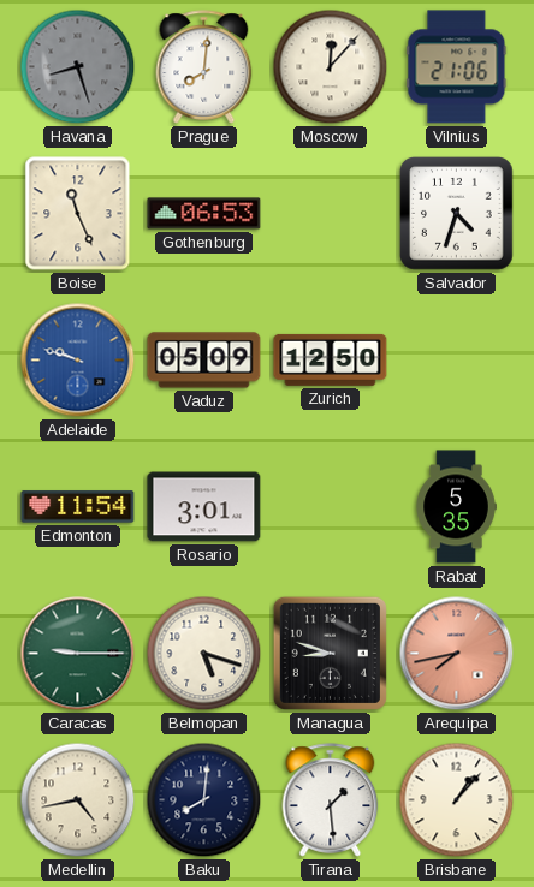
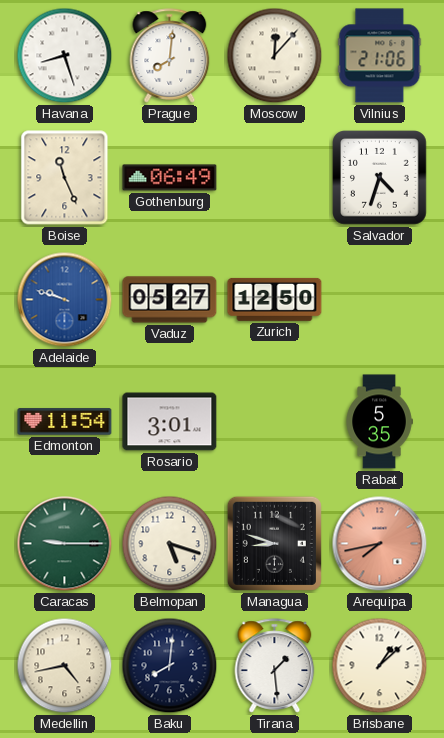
Havana dial: grey -> white
Gothenburg: 06:53 -> 06:49
Vaduz: 05:09 -> 05:27
Brisbane: 1:07 -> 1:08
